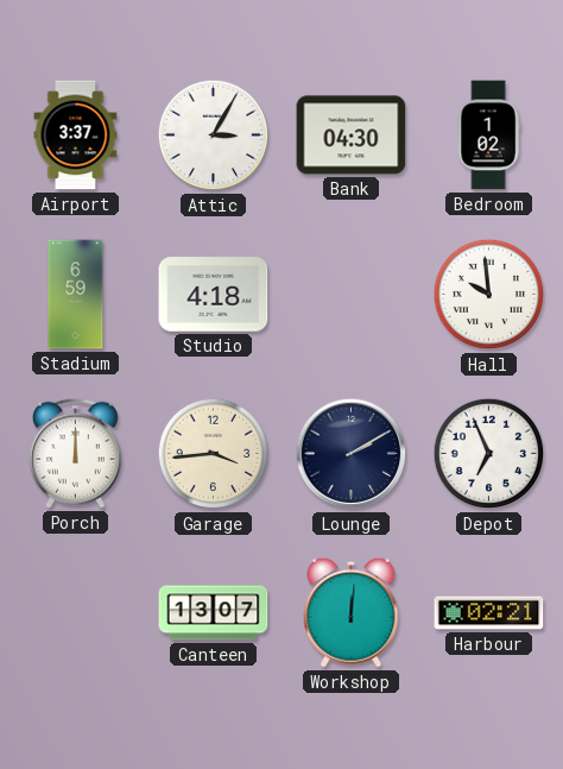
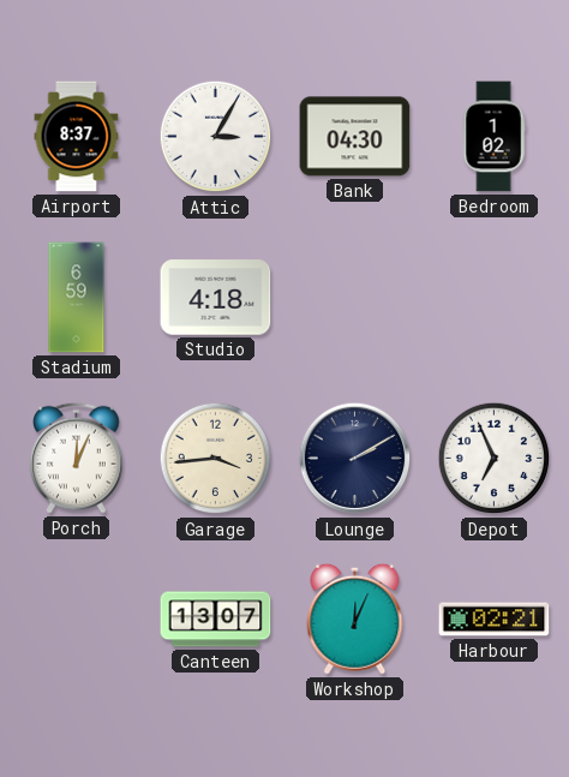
Airport: 3:37 -> 8:37
Hall: 9:59 -> none
Porch: 12:00 -> 12:04
Workshop: 12:01 -> 12:04
